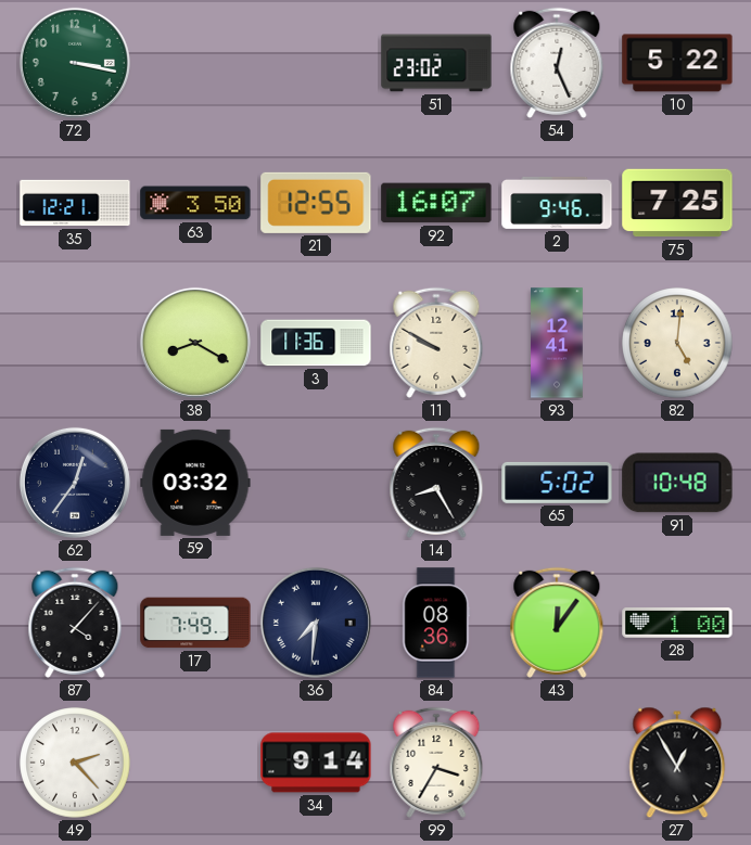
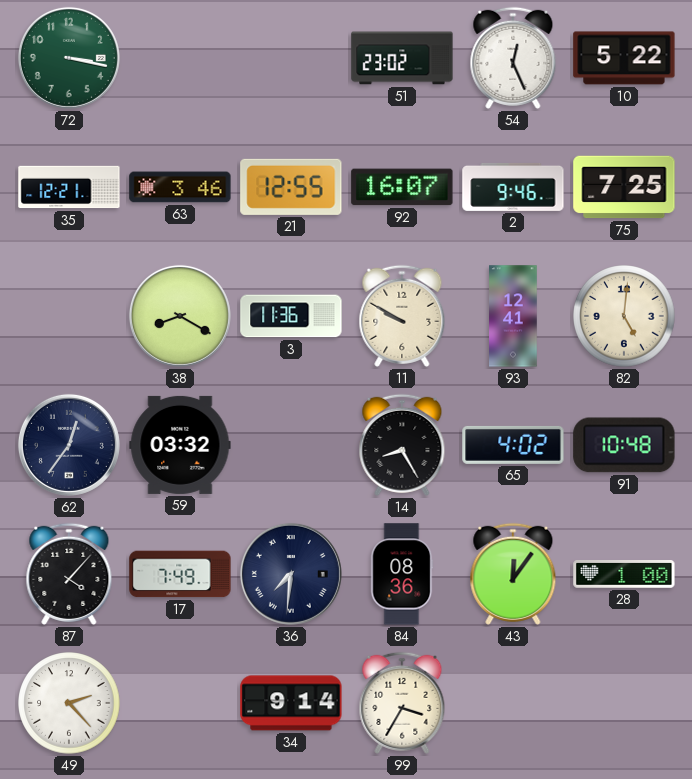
63: 3:50 -> 3:46
65: 5:02 -> 4:02
27: 12:55 -> none
